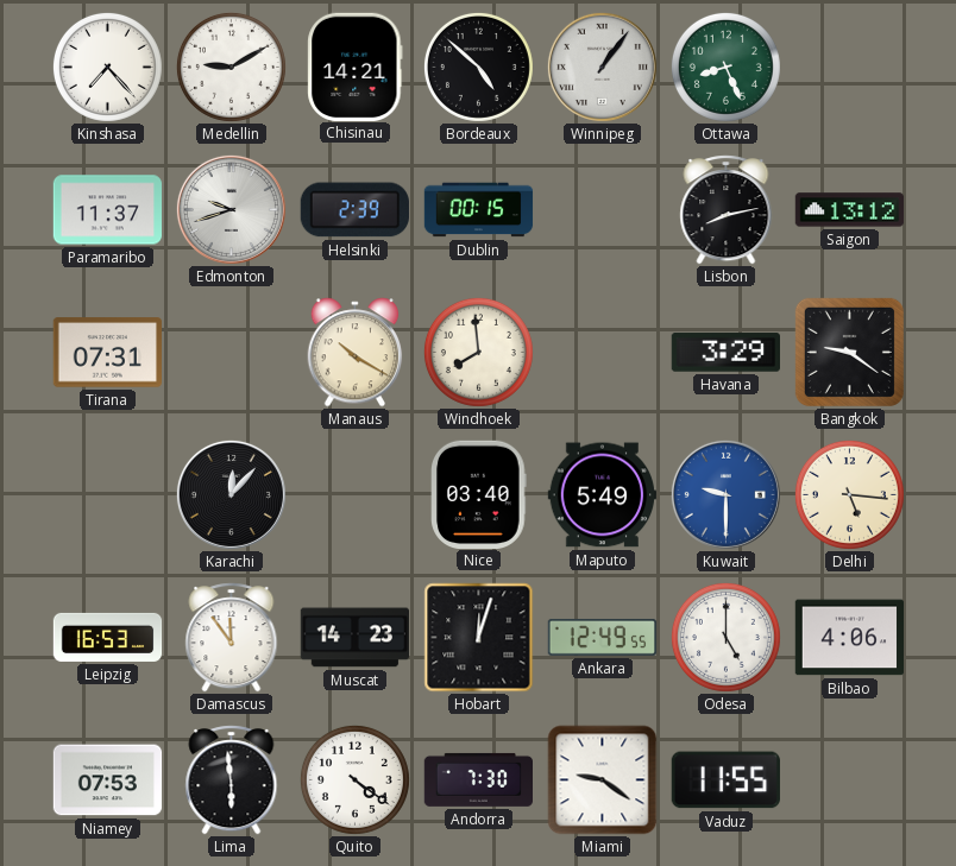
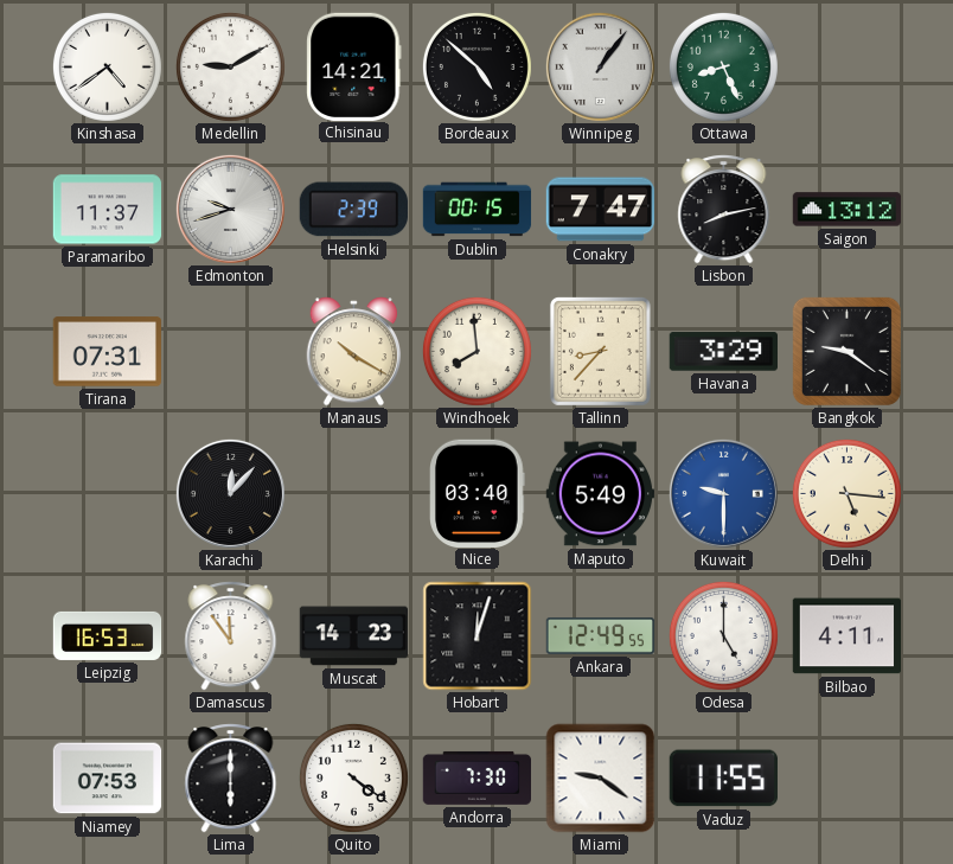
Kinshasa: 7:23 -> 4:39
Conakry: none -> 7:47
Tallinn: none -> 8:37
Bilbao: 4:06 -> 4:11
Lima: 5:59 -> 6:00
